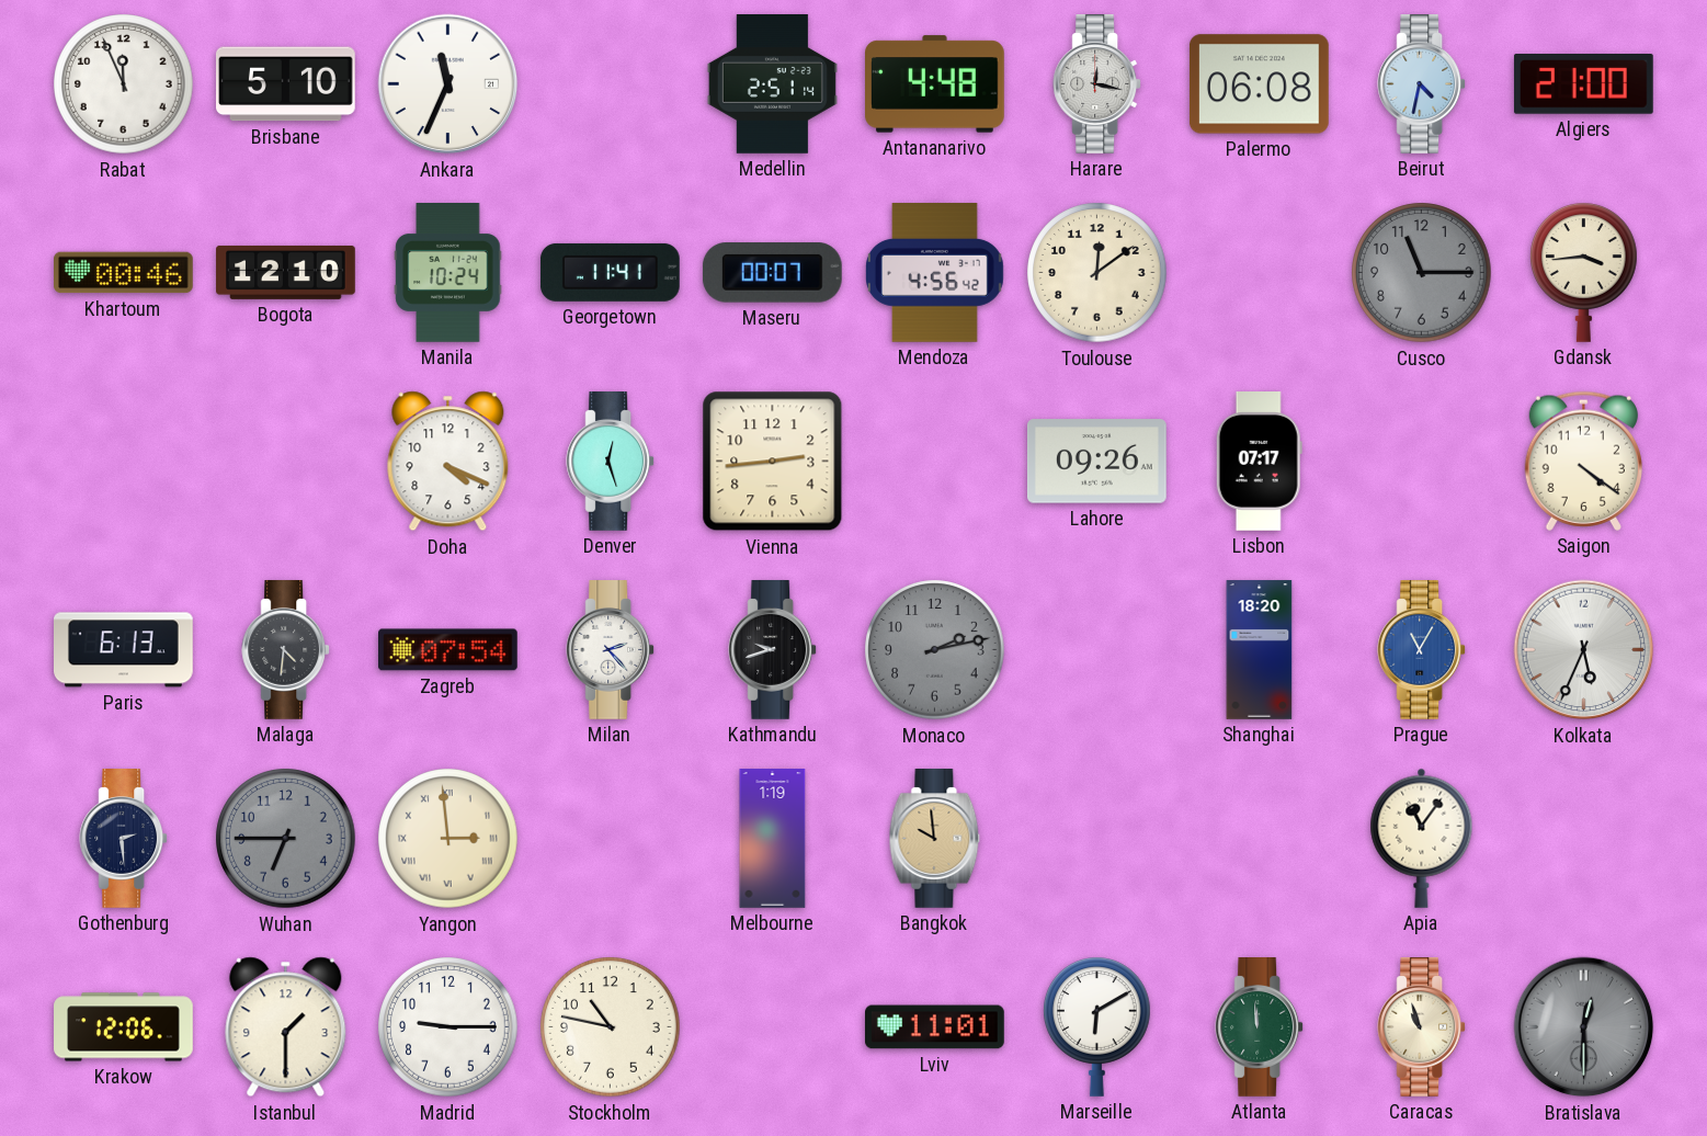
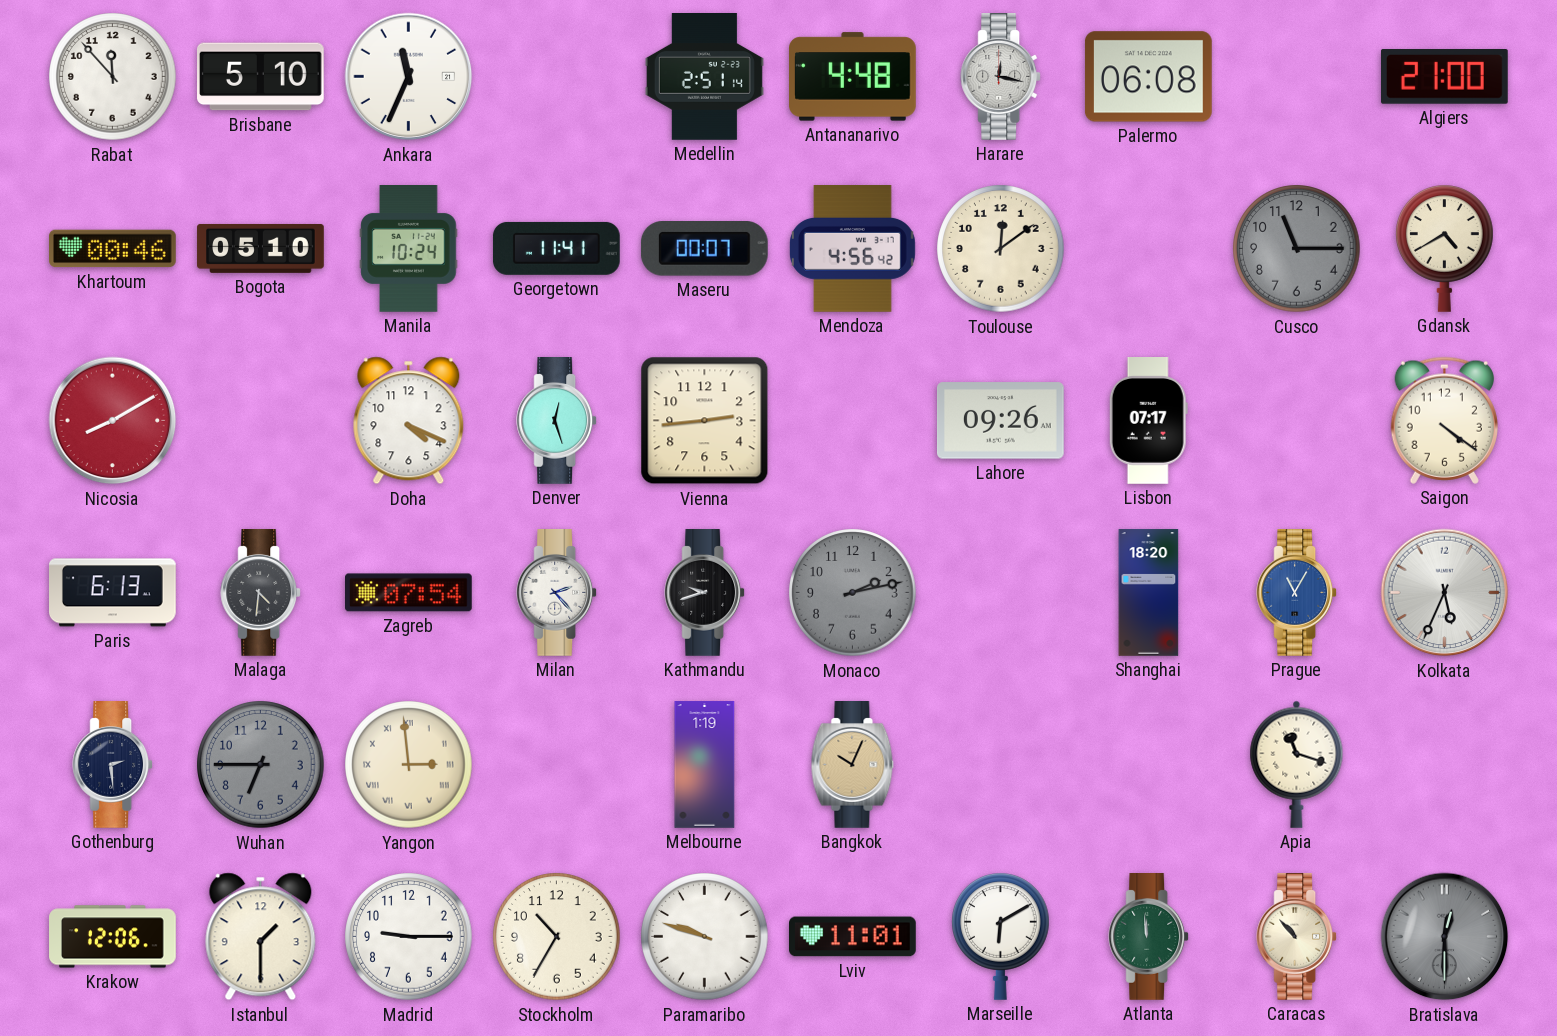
Rabat: 11:56 -> 11:53
Beirut: 4:32 -> none
Bogota: 12:10 -> 05:10
Gdansk: 3:44 -> 4:40
Nicosia: none -> 8:10
Bangkok: 9:59 -> 10:04
Apia: 11:06 -> 11:18
Stockholm: 10:47 -> 10:35
Paramaribo: none -> 9:48
Caracas: 10:57 -> 10:53
